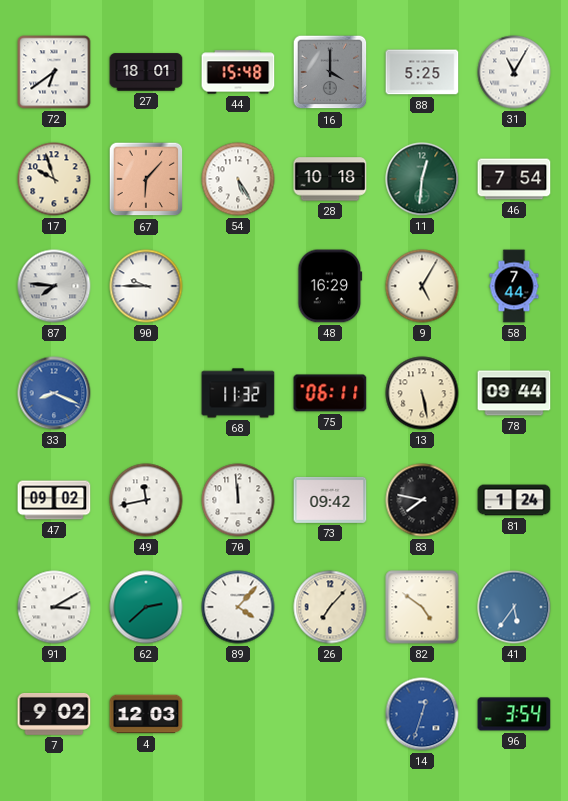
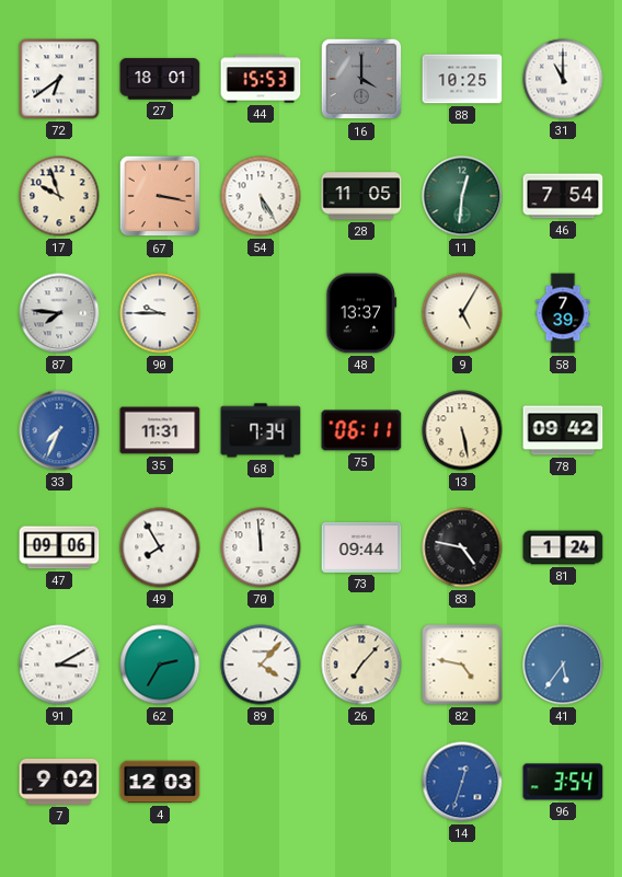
44: 15:48 -> 15:53
88: 5:25 -> 10:25
31: 11:05 -> 11:00
67: 6:07 -> 3:17
28: 10:18 -> 11:05
48: 16:29 -> 13:37
58: 7:44 -> 7:39
33: 8:19 -> 7:34
35: none -> 11:31
68: 11:32 -> 7:34
78: 09:44 -> 09:42
47: 09:02 -> 09:06
49: 11:43 -> 7:55
73: 09:42 -> 09:44
83: 7:47 -> 4:47
62: 2:38 -> 2:35
82: 4:51 -> 4:47
